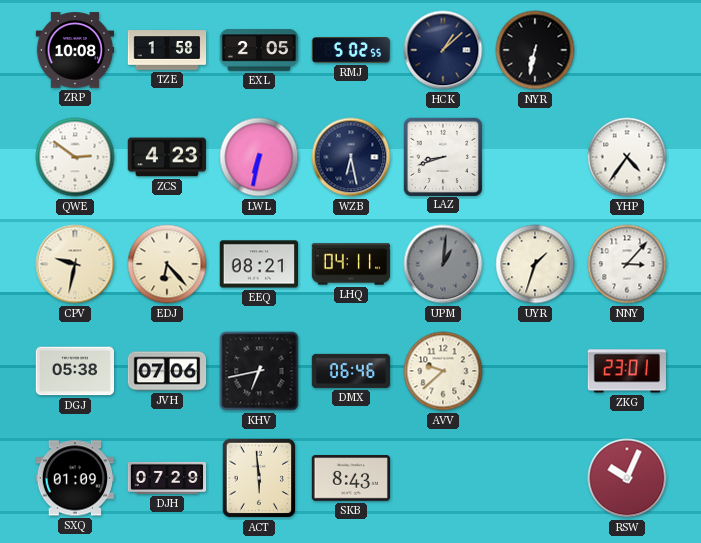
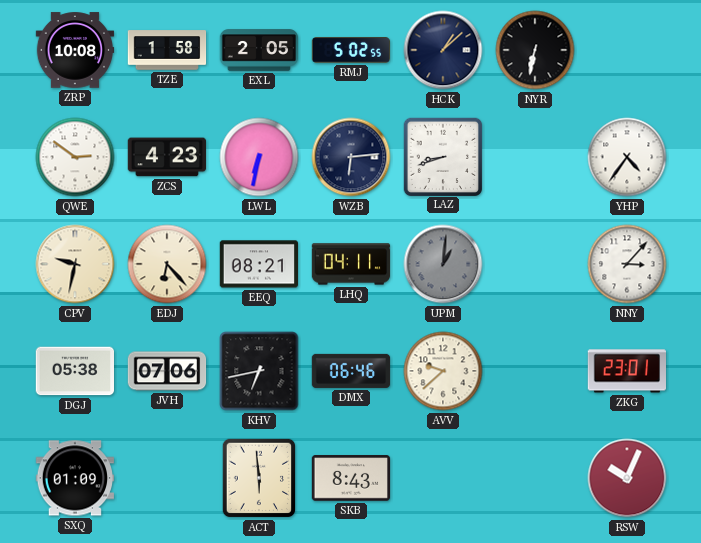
WZB: 6:28 -> 6:14
UYR: 1:33 -> none
DJH: 07:29 -> none
